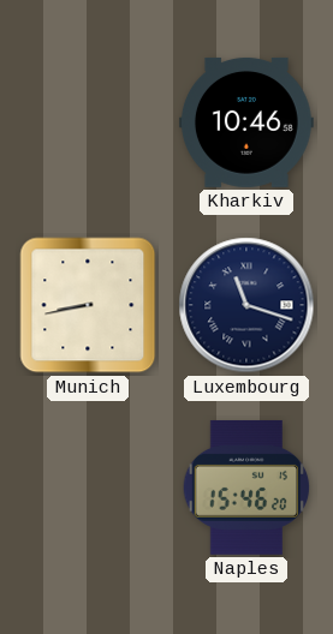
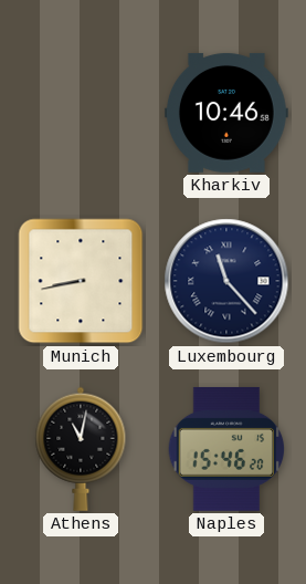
Luxembourg: 11:18 -> 11:23
Athens: none -> 11:02
